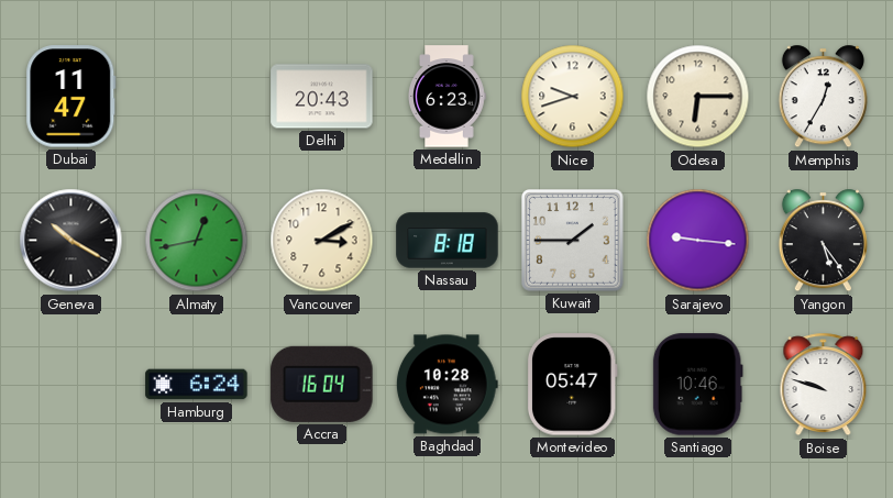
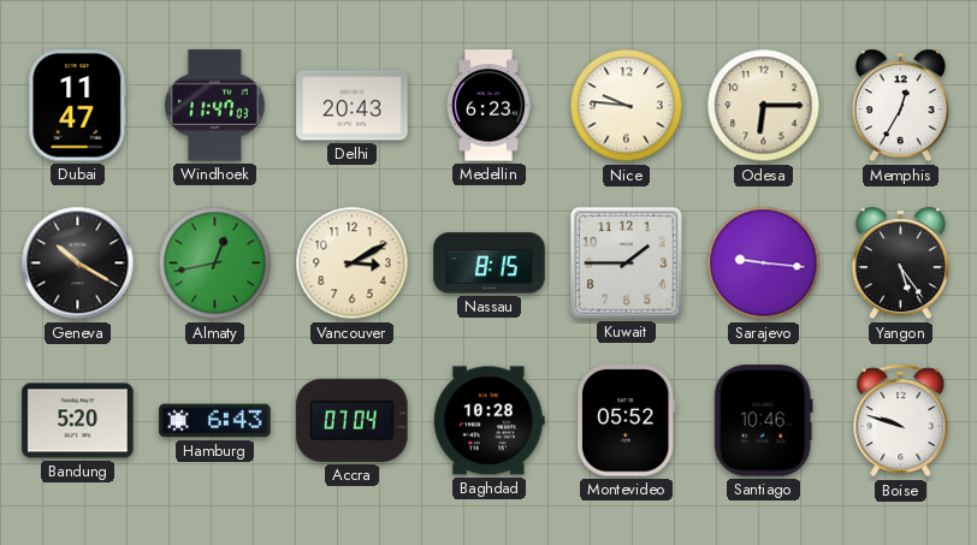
Windhoek: none -> 11:47
Nice: 9:42 -> 9:46
Nassau: 8:18 -> 8:15
Bandung: none -> 5:20
Hamburg: 6:24 -> 6:43
Accra: 16:04 -> 07:04
Montevideo: 05:47 -> 05:52
